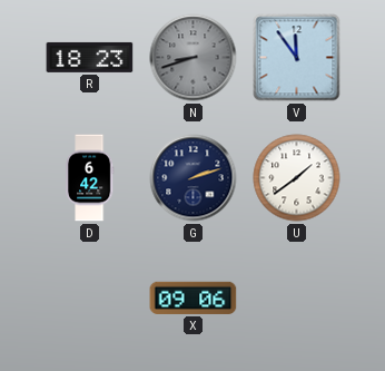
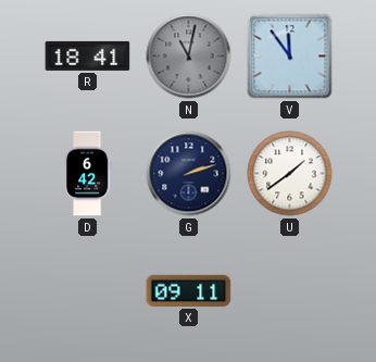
R: 18:23 -> 18:41
N: 8:42 -> 11:02
X: 09:06 -> 09:11
